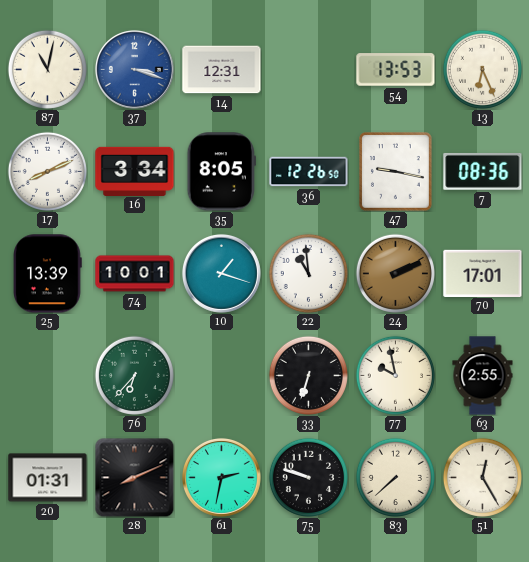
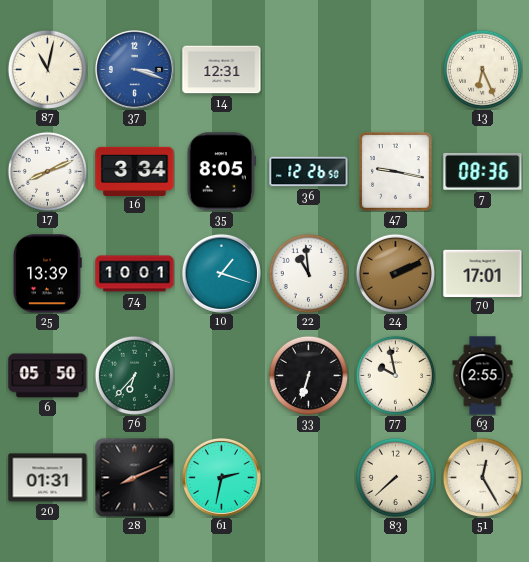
54: 13:53 -> none
6: none -> 05:50
75: 9:48 -> none
